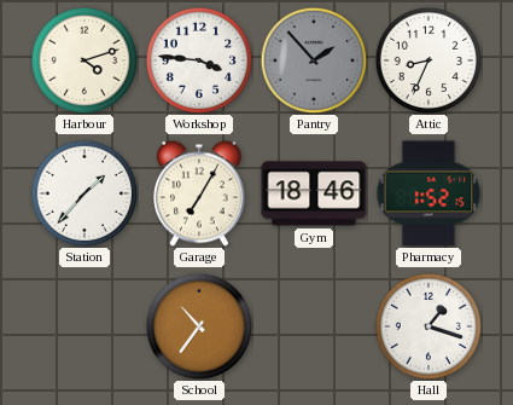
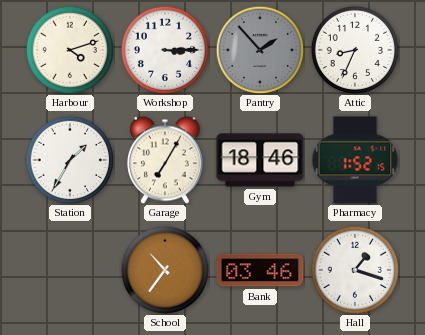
Workshop: 3:46 -> 3:15
Station: 1:37 -> 1:35
Bank: none -> 03:46
